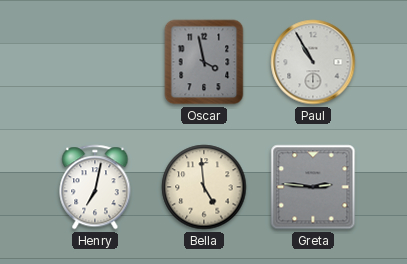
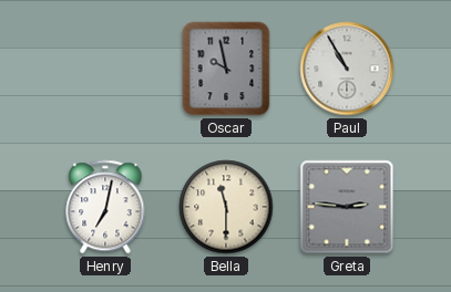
Oscar: 3:58 -> 9:58
Bella: 4:59 -> 11:30
